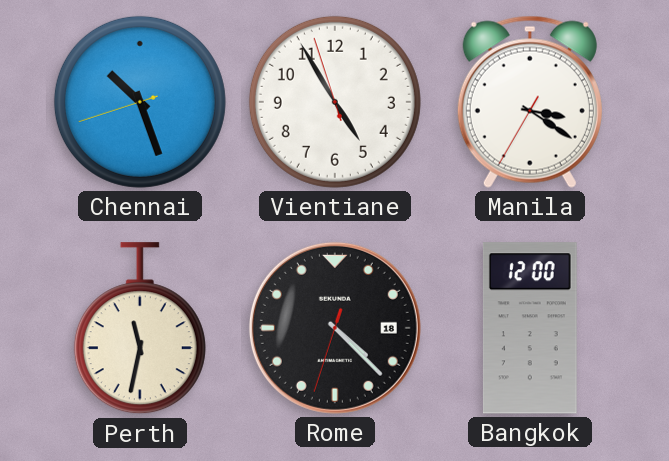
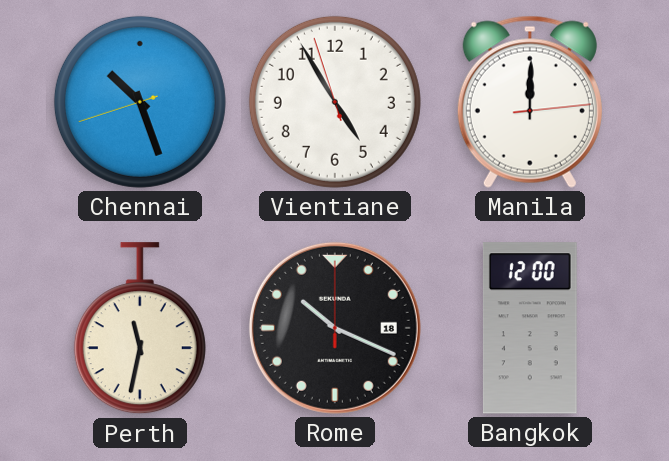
Manila: 3:20 -> 12:00
Rome: 4:22 -> 10:19
